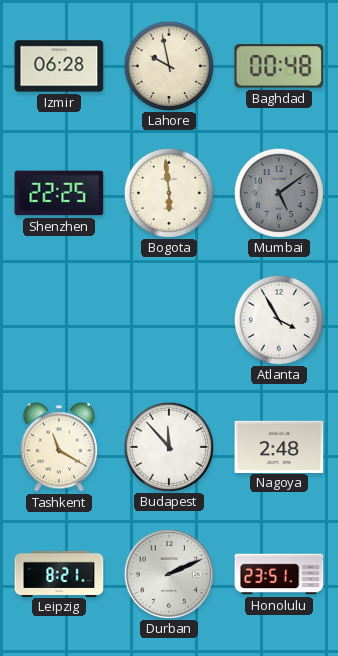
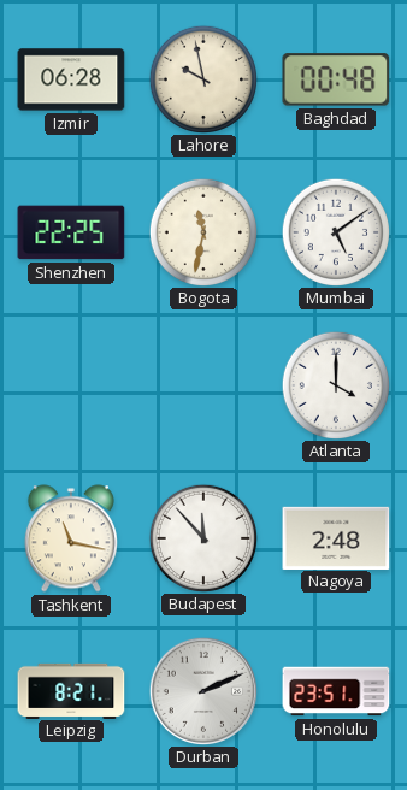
Bogota: 5:59 -> 11:32
Mumbai dial: grey -> white
Atlanta: 3:55 -> 4:00
Tashkent: 11:20 -> 11:17
